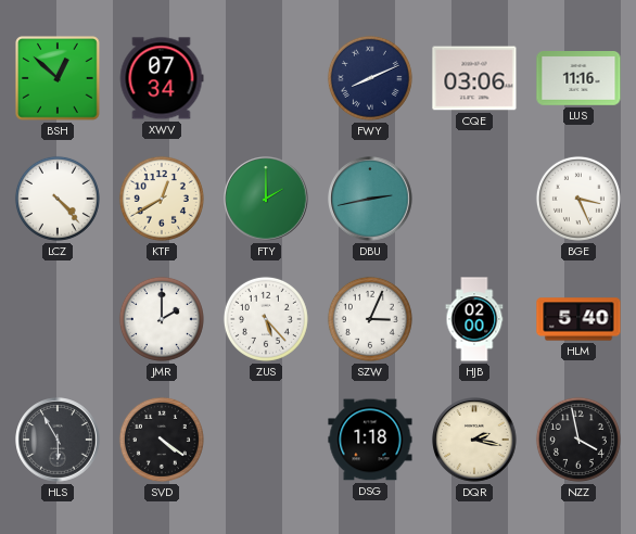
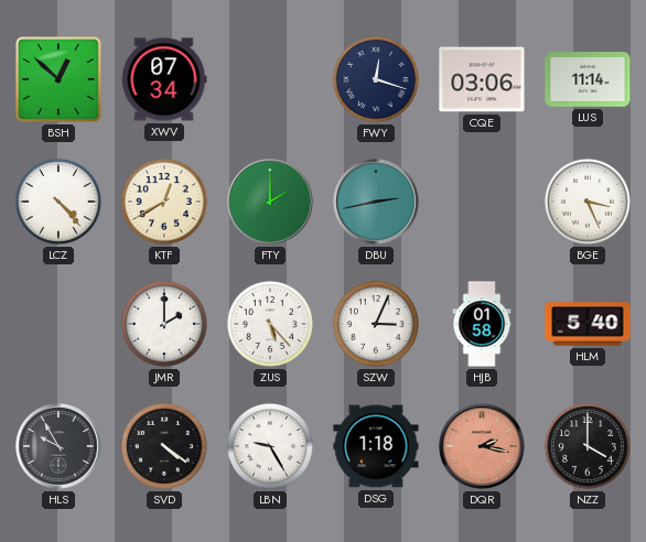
FWY: 8:11 -> 12:18
LUS: 11:16 -> 11:14
HJB: 02:00 -> 01:58
HLS: 5:55 -> 9:55
LBN: none -> 9:25
DQR dial: cream -> salmon
NZZ: 3:58 -> 4:00
